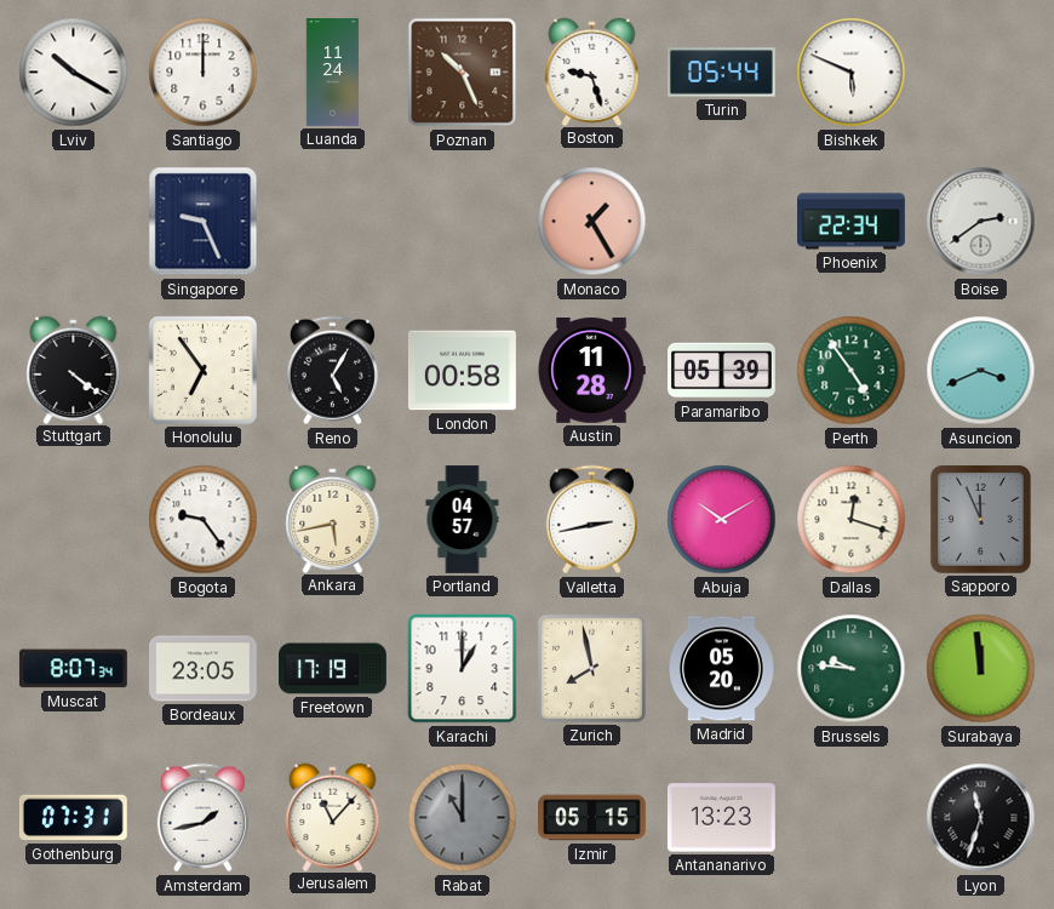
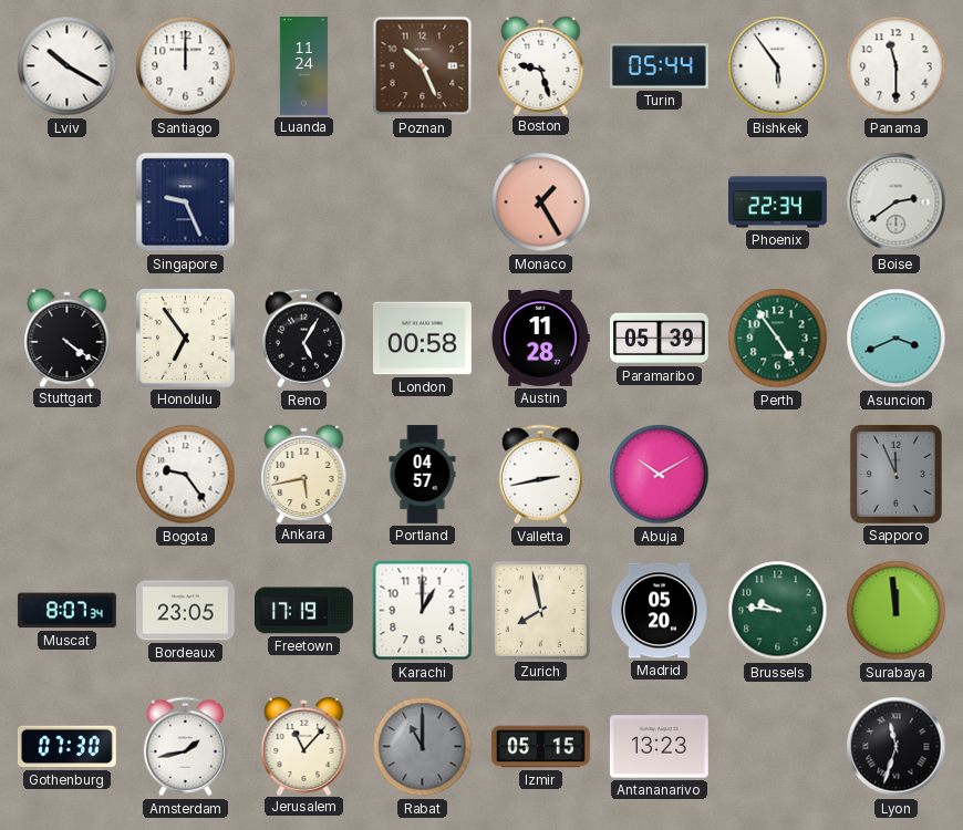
Bishkek: 5:49 -> 5:54
Panama: none -> 11:30
Dallas: 12:18 -> none
Gothenburg: 07:31 -> 07:30
